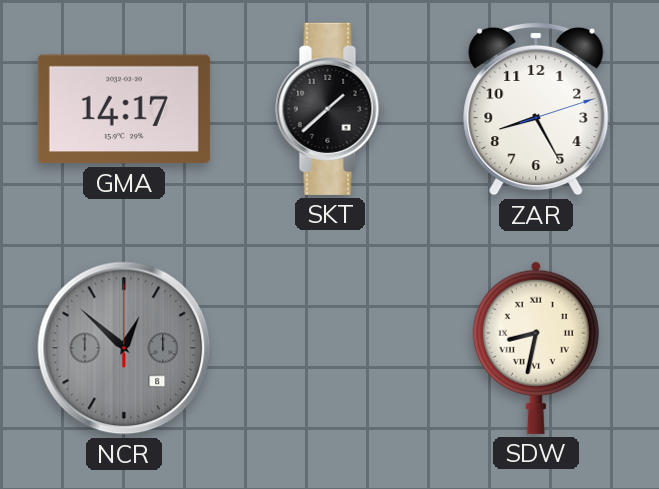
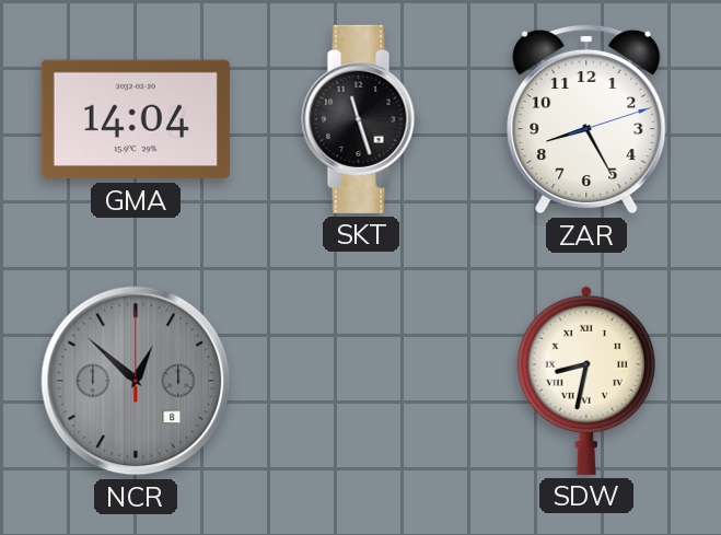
GMA: 14:17 -> 14:04
SKT: 1:38 -> 11:27
